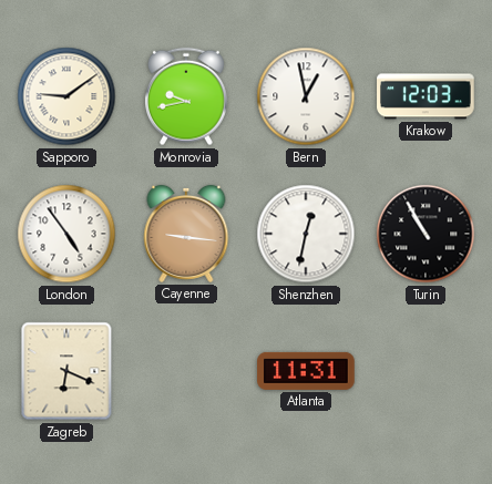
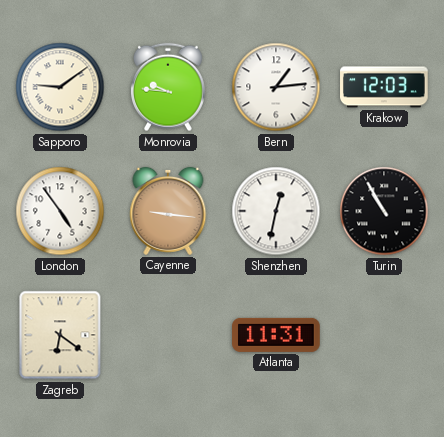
Monrovia: 9:43 -> 9:46
Bern: 12:58 -> 1:14
Zagreb: 6:19 -> 6:21
